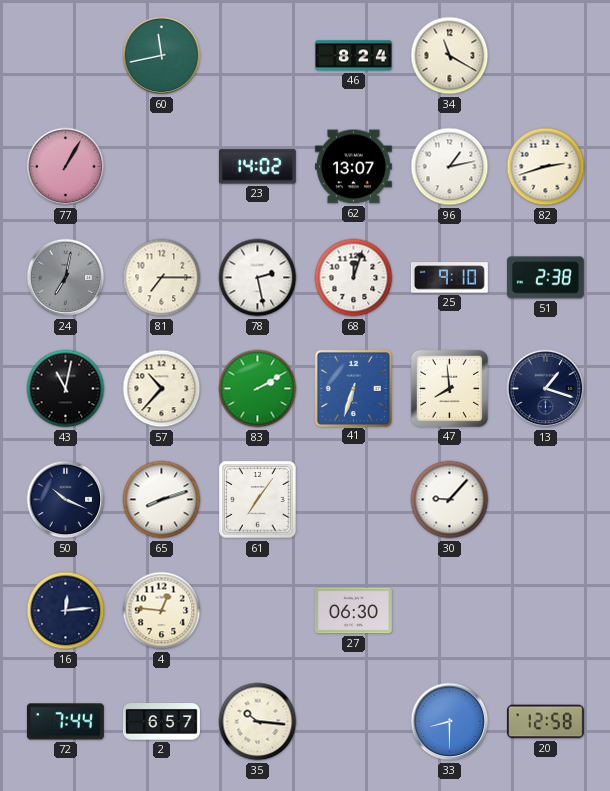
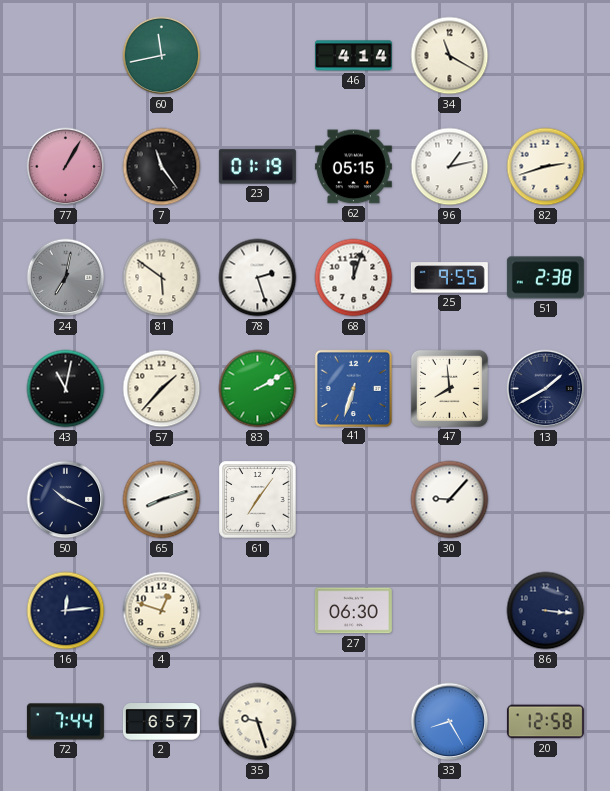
46: 8:24 -> 4:14
7: none -> 11:24
23: 14:02 -> 01:19
62: 13:07 -> 05:15
81: 7:15 -> 5:51
78: 2:28 -> 2:27
25: 9:10 -> 9:55
57: 10:37 -> 1:37
13: 1:18 -> 1:40
4: 12:46 -> 12:48
86: none -> 3:16
35: 10:16 -> 9:27
33: 8:30 -> 8:25
